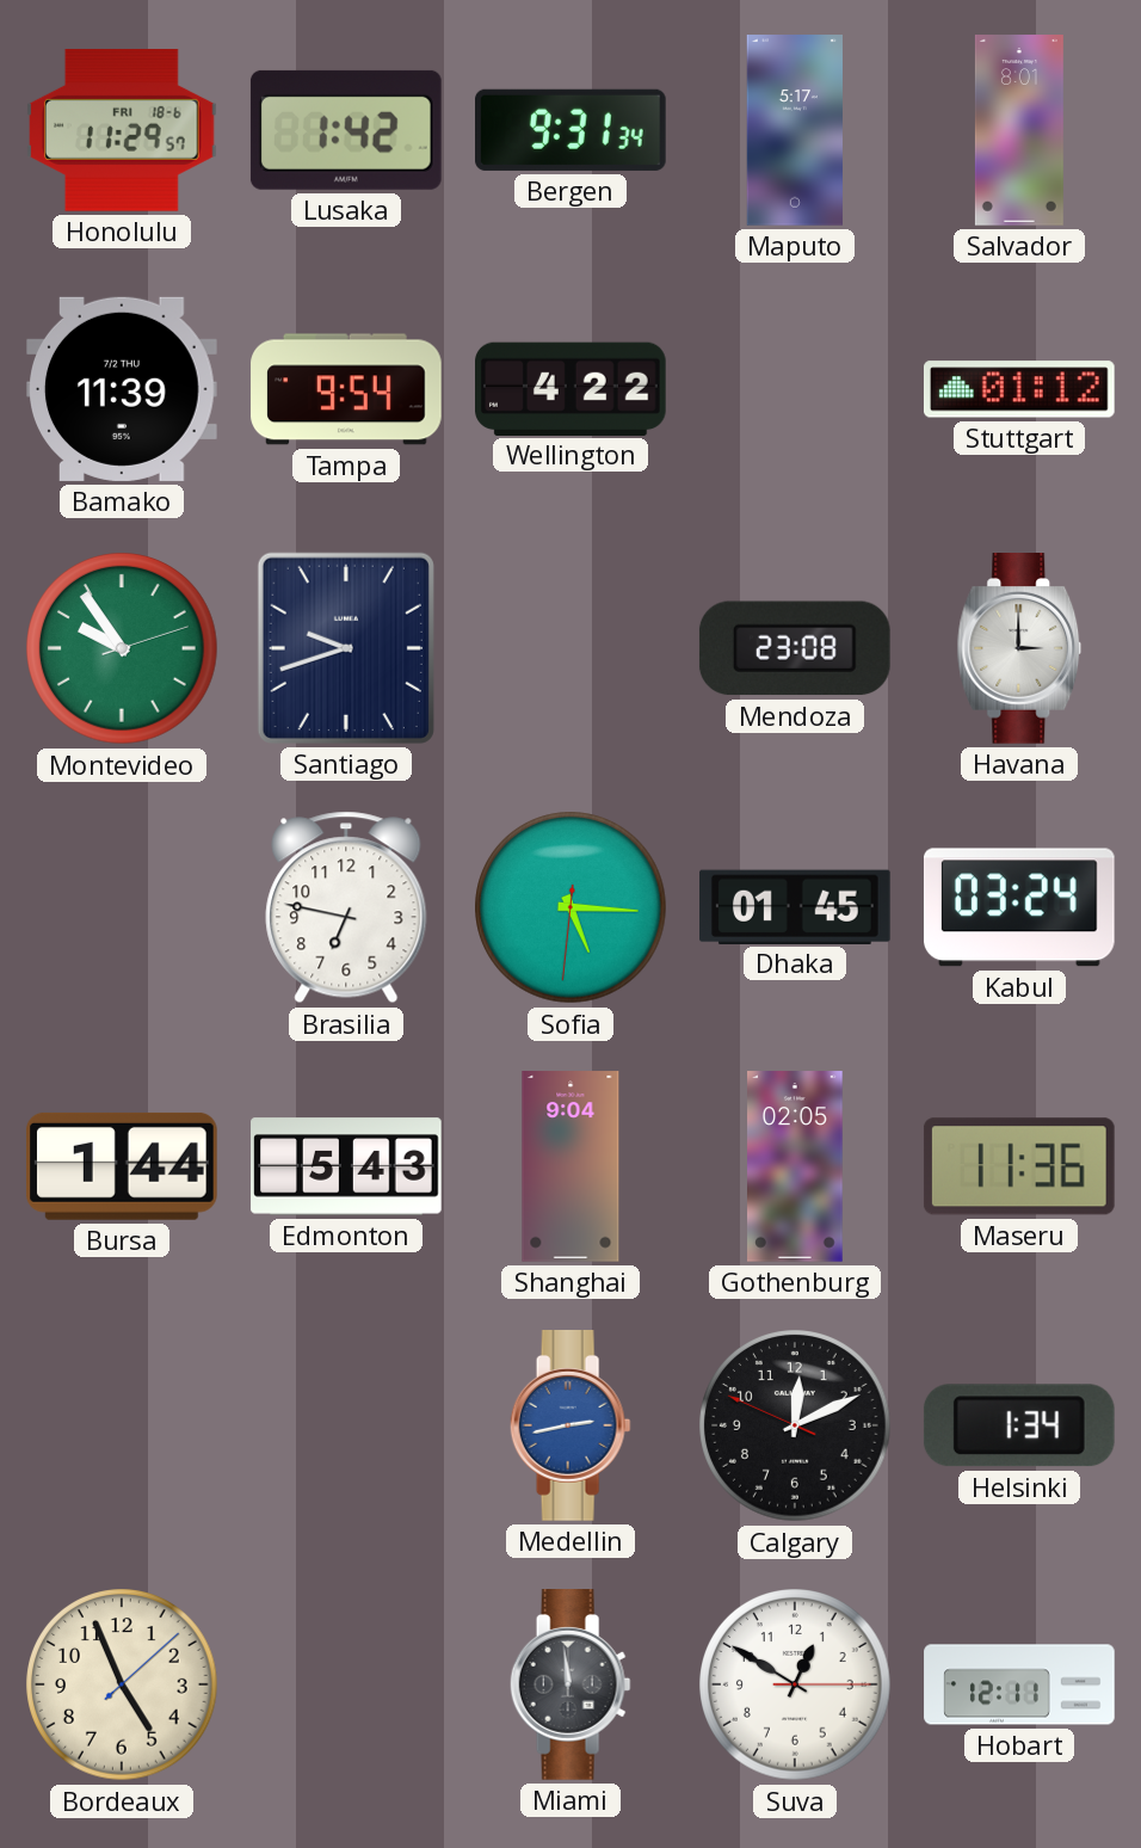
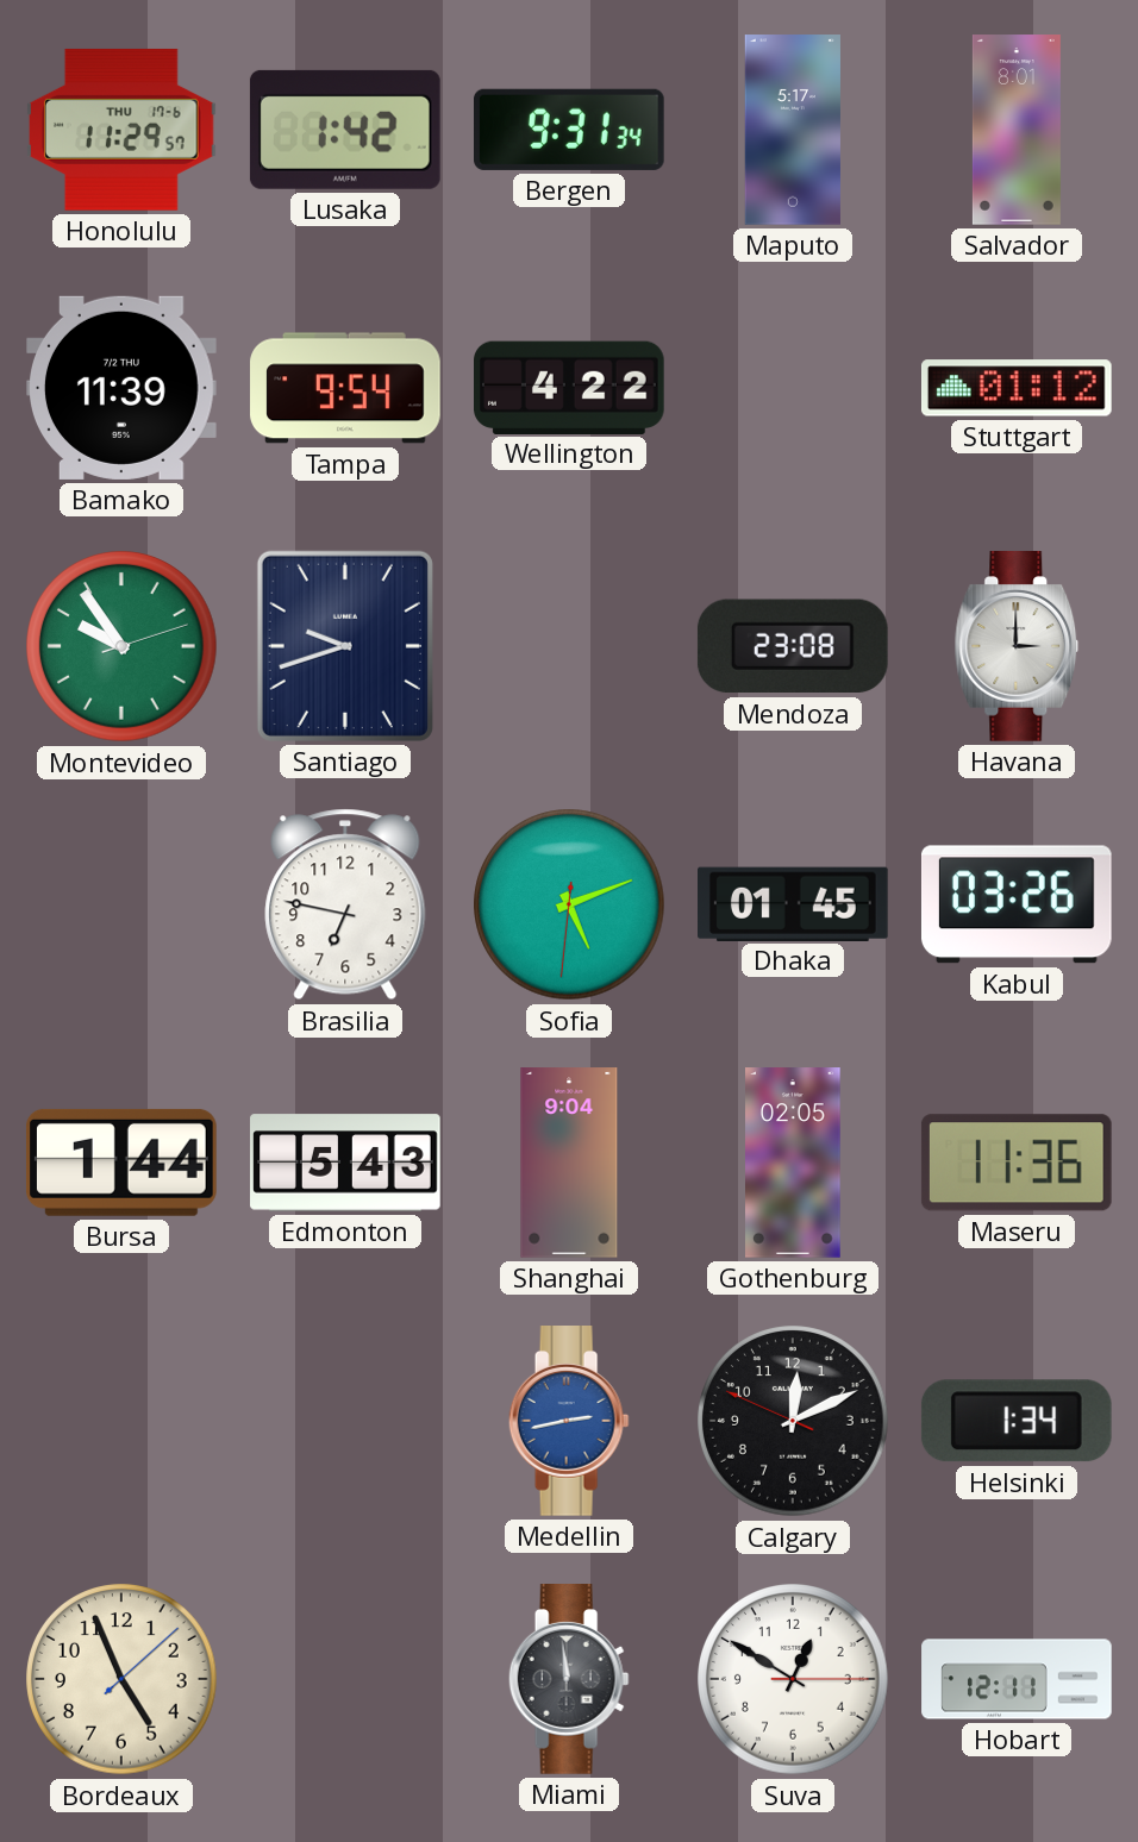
Honolulu date: FRI 18-6 -> THU 17-6
Sofia: 5:15 -> 5:11
Kabul: 03:24 -> 03:26
